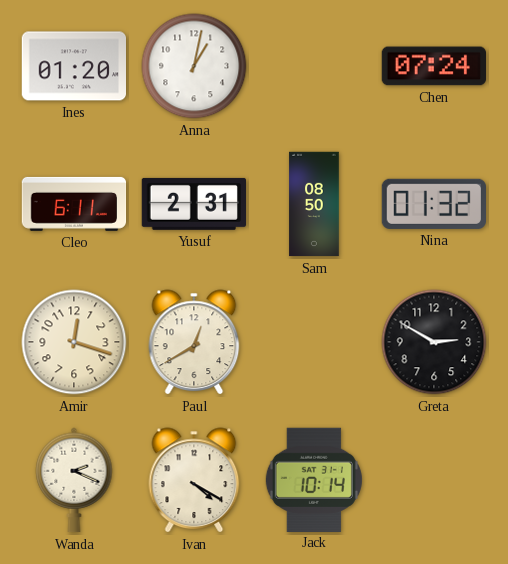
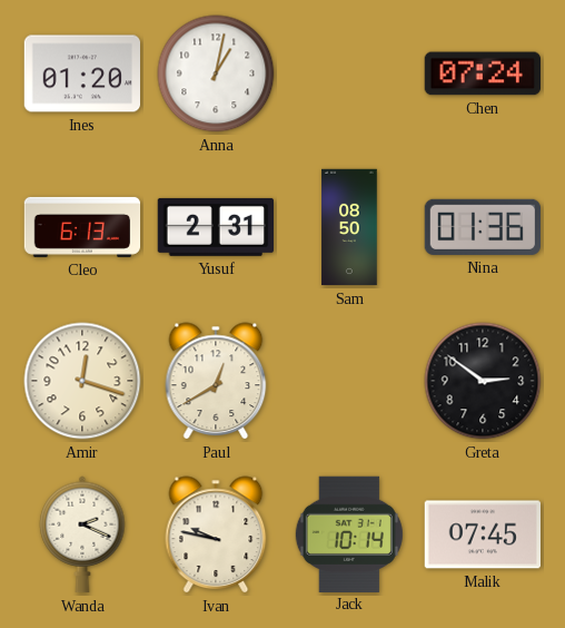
Cleo: 6:11 -> 6:13
Nina: 01:32 -> 01:36
Greta: 2:50 -> 2:51
Ivan: 4:20 -> 9:47
Malik: none -> 07:45
